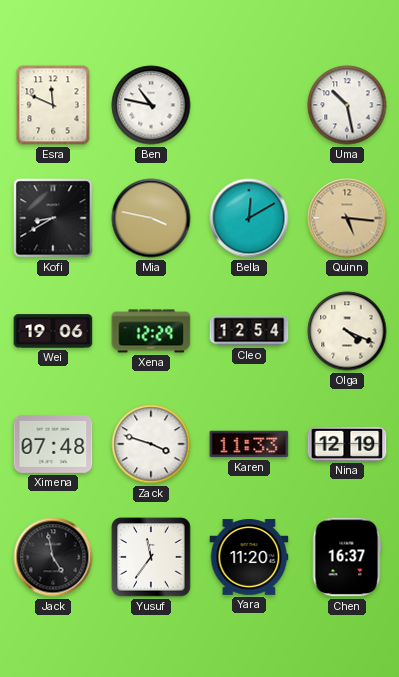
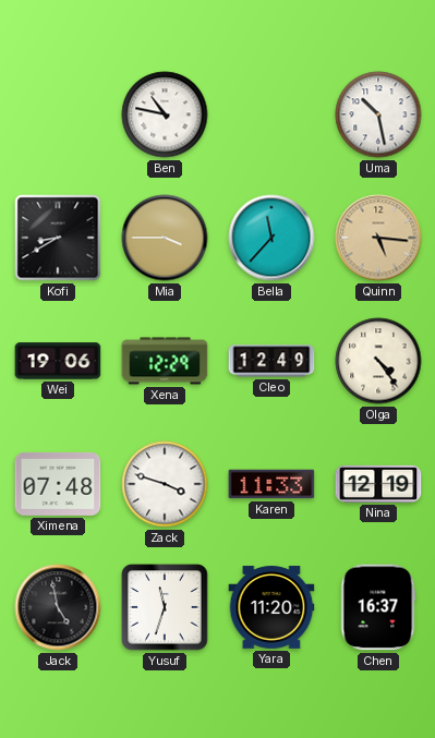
Esra: 11:49 -> none
Mia: 3:47 -> 3:45
Bella: 12:10 -> 11:37
Cleo: 12:54 -> 12:49
Olga: 4:19 -> 4:24
Yusuf: 11:36 -> 11:33
